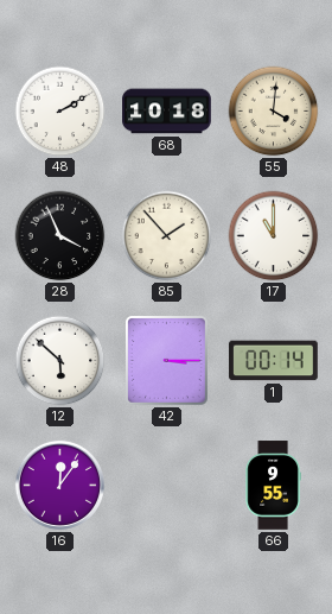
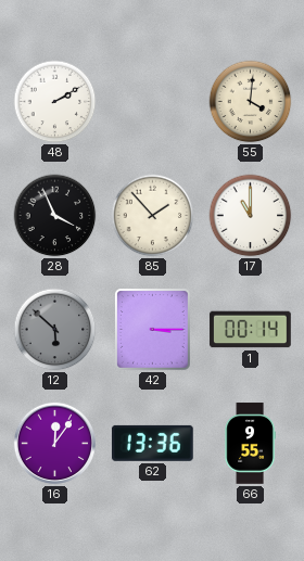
68: 10:18 -> none
12 dial: white -> grey
62: none -> 13:36
